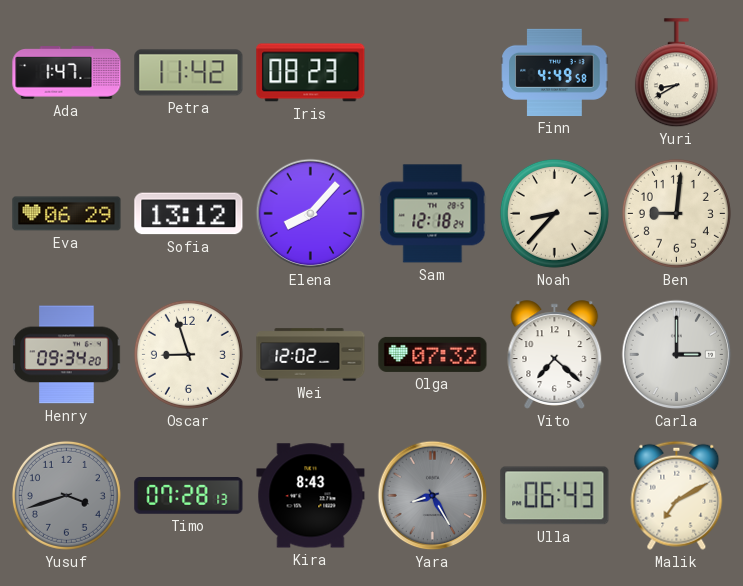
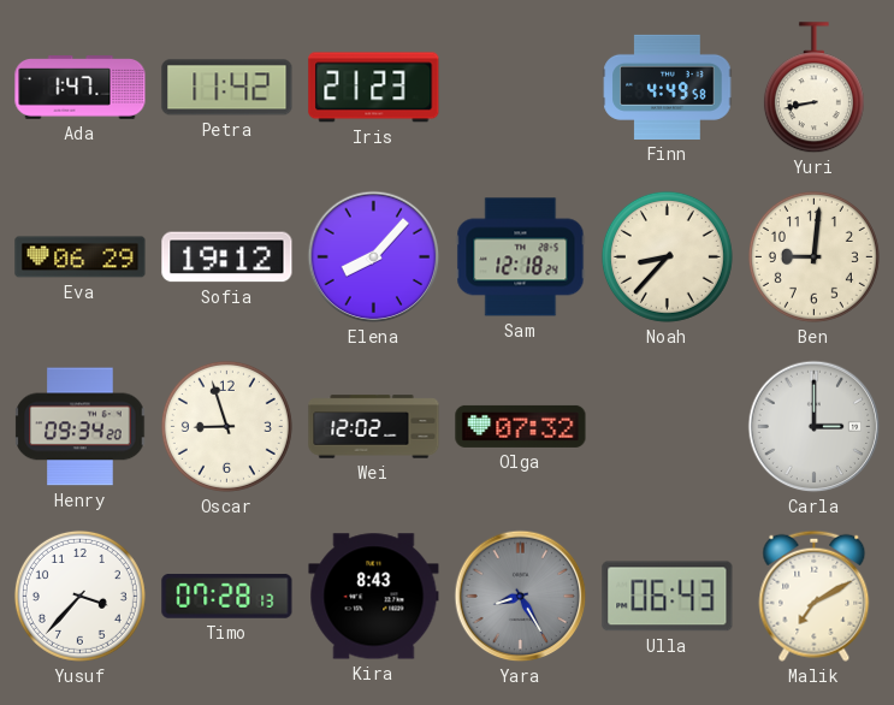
Iris: 08:23 -> 21:23
Yuri: 8:40 -> 8:43
Sofia: 13:12 -> 19:12
Vito: 7:22 -> none
Yusuf: 3:42 -> 3:37
Yusuf dial: grey -> white
